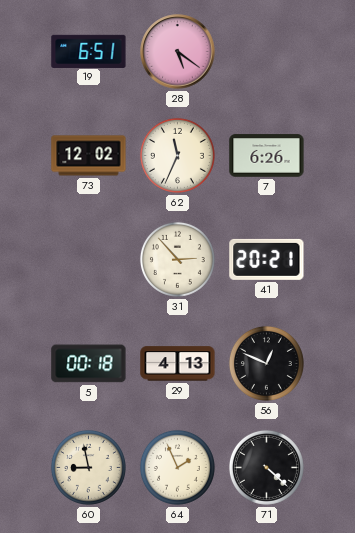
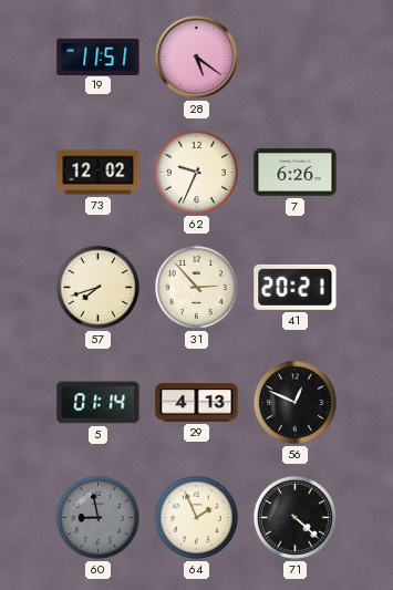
19: 6:51 -> 11:51
62: 11:34 -> 9:34
57: none -> 7:42
5: 00:18 -> 01:14
60 dial: cream -> grey
